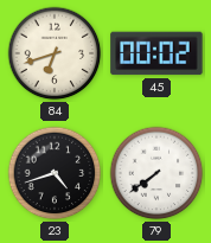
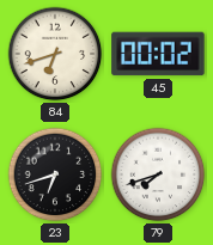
23: 4:42 -> 6:42
79: 7:39 -> 7:42
